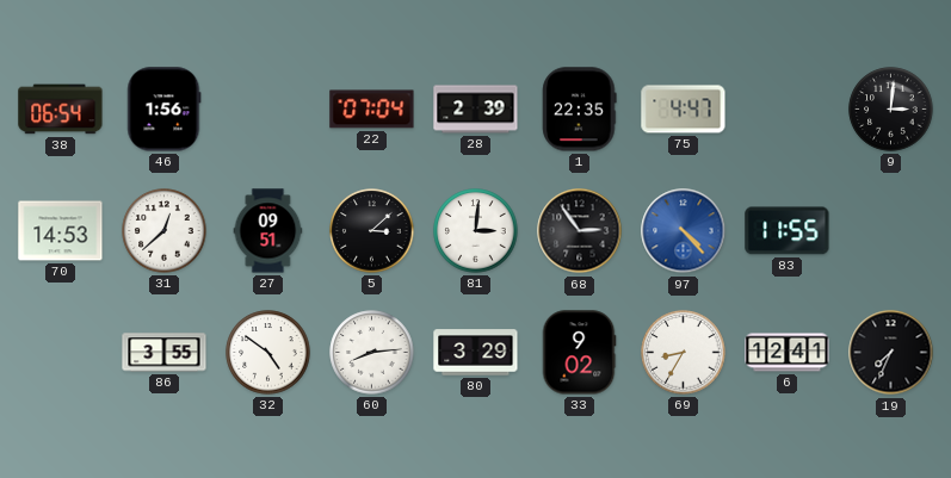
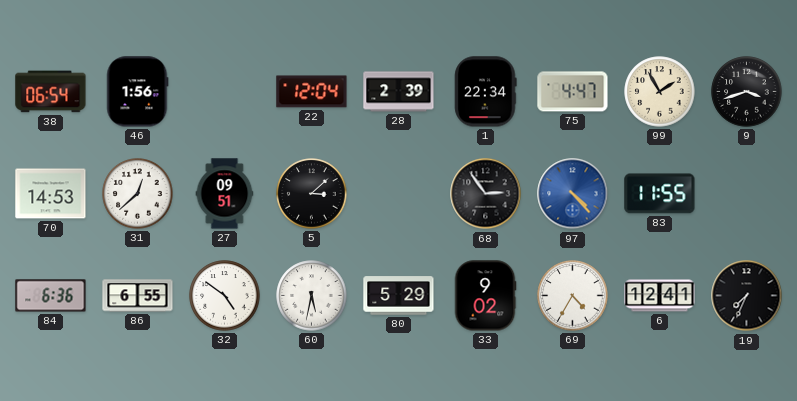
22: 07:04 -> 12:04
1: 22:35 -> 22:34
99: none -> 1:55
9: 3:01 -> 3:42
81: 3:01 -> none
84: none -> 6:36
86: 3:55 -> 6:55
60: 8:14 -> 5:32
80: 3:29 -> 5:29
69: 8:35 -> 4:35
